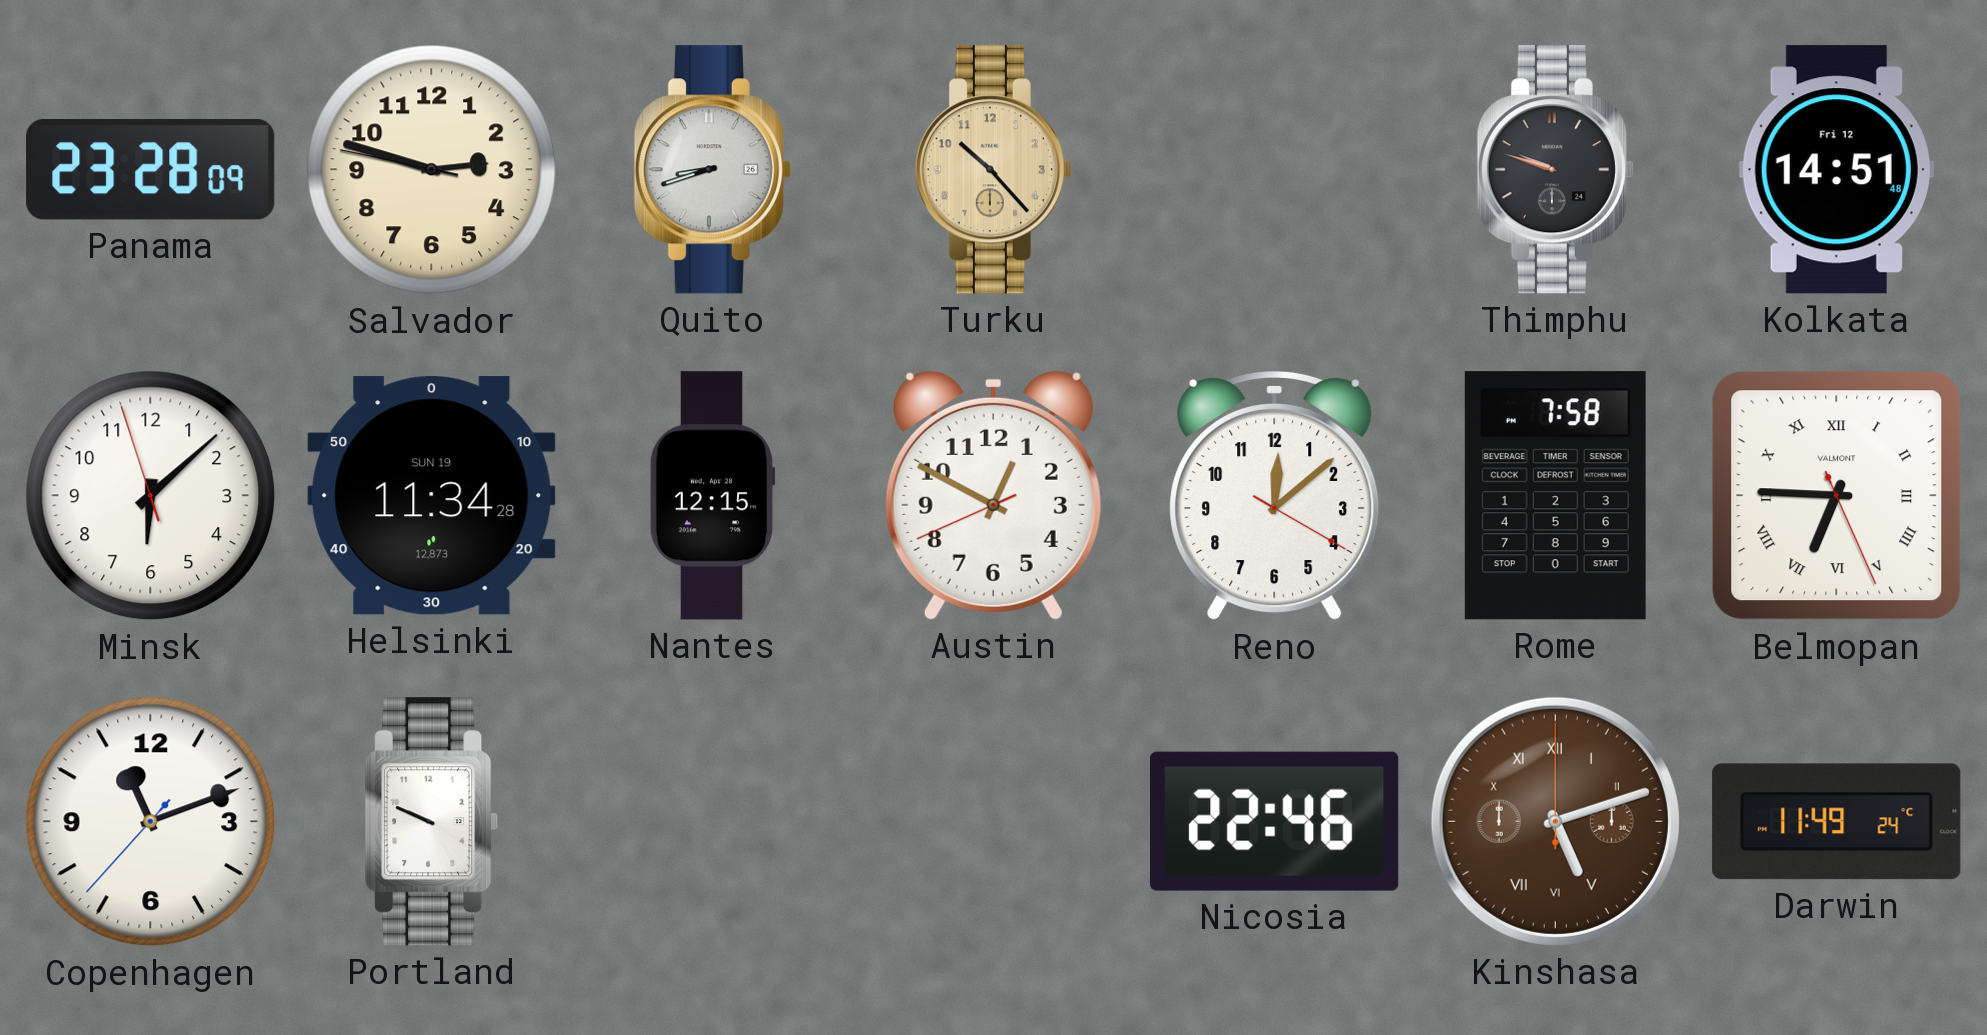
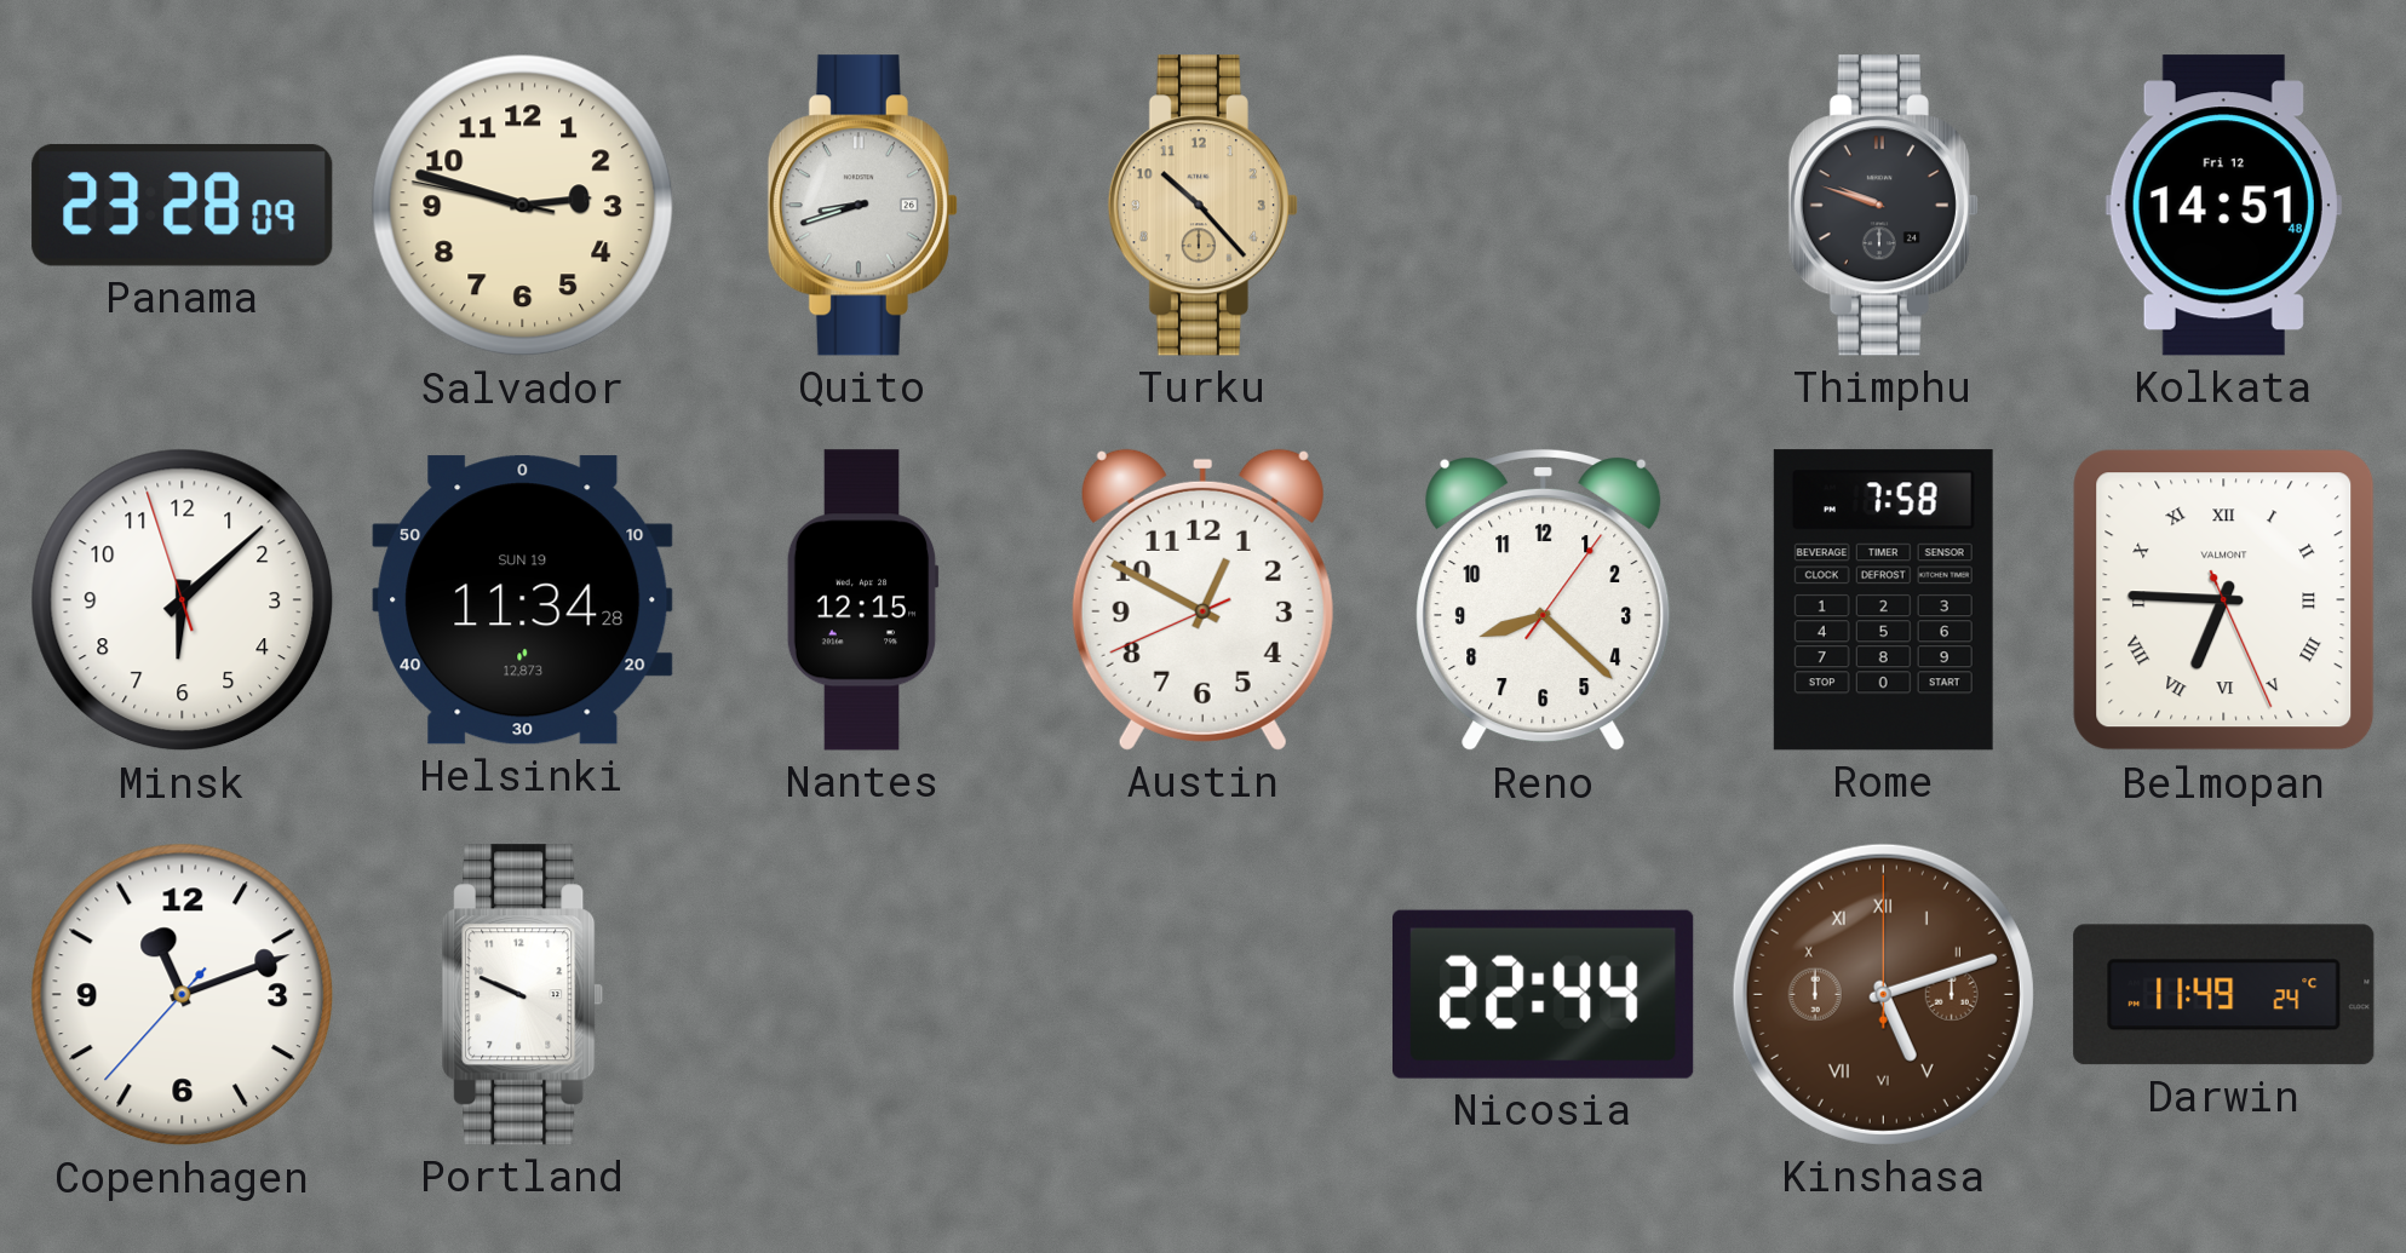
Reno: 12:08 -> 8:22
Nicosia: 22:46 -> 22:44
